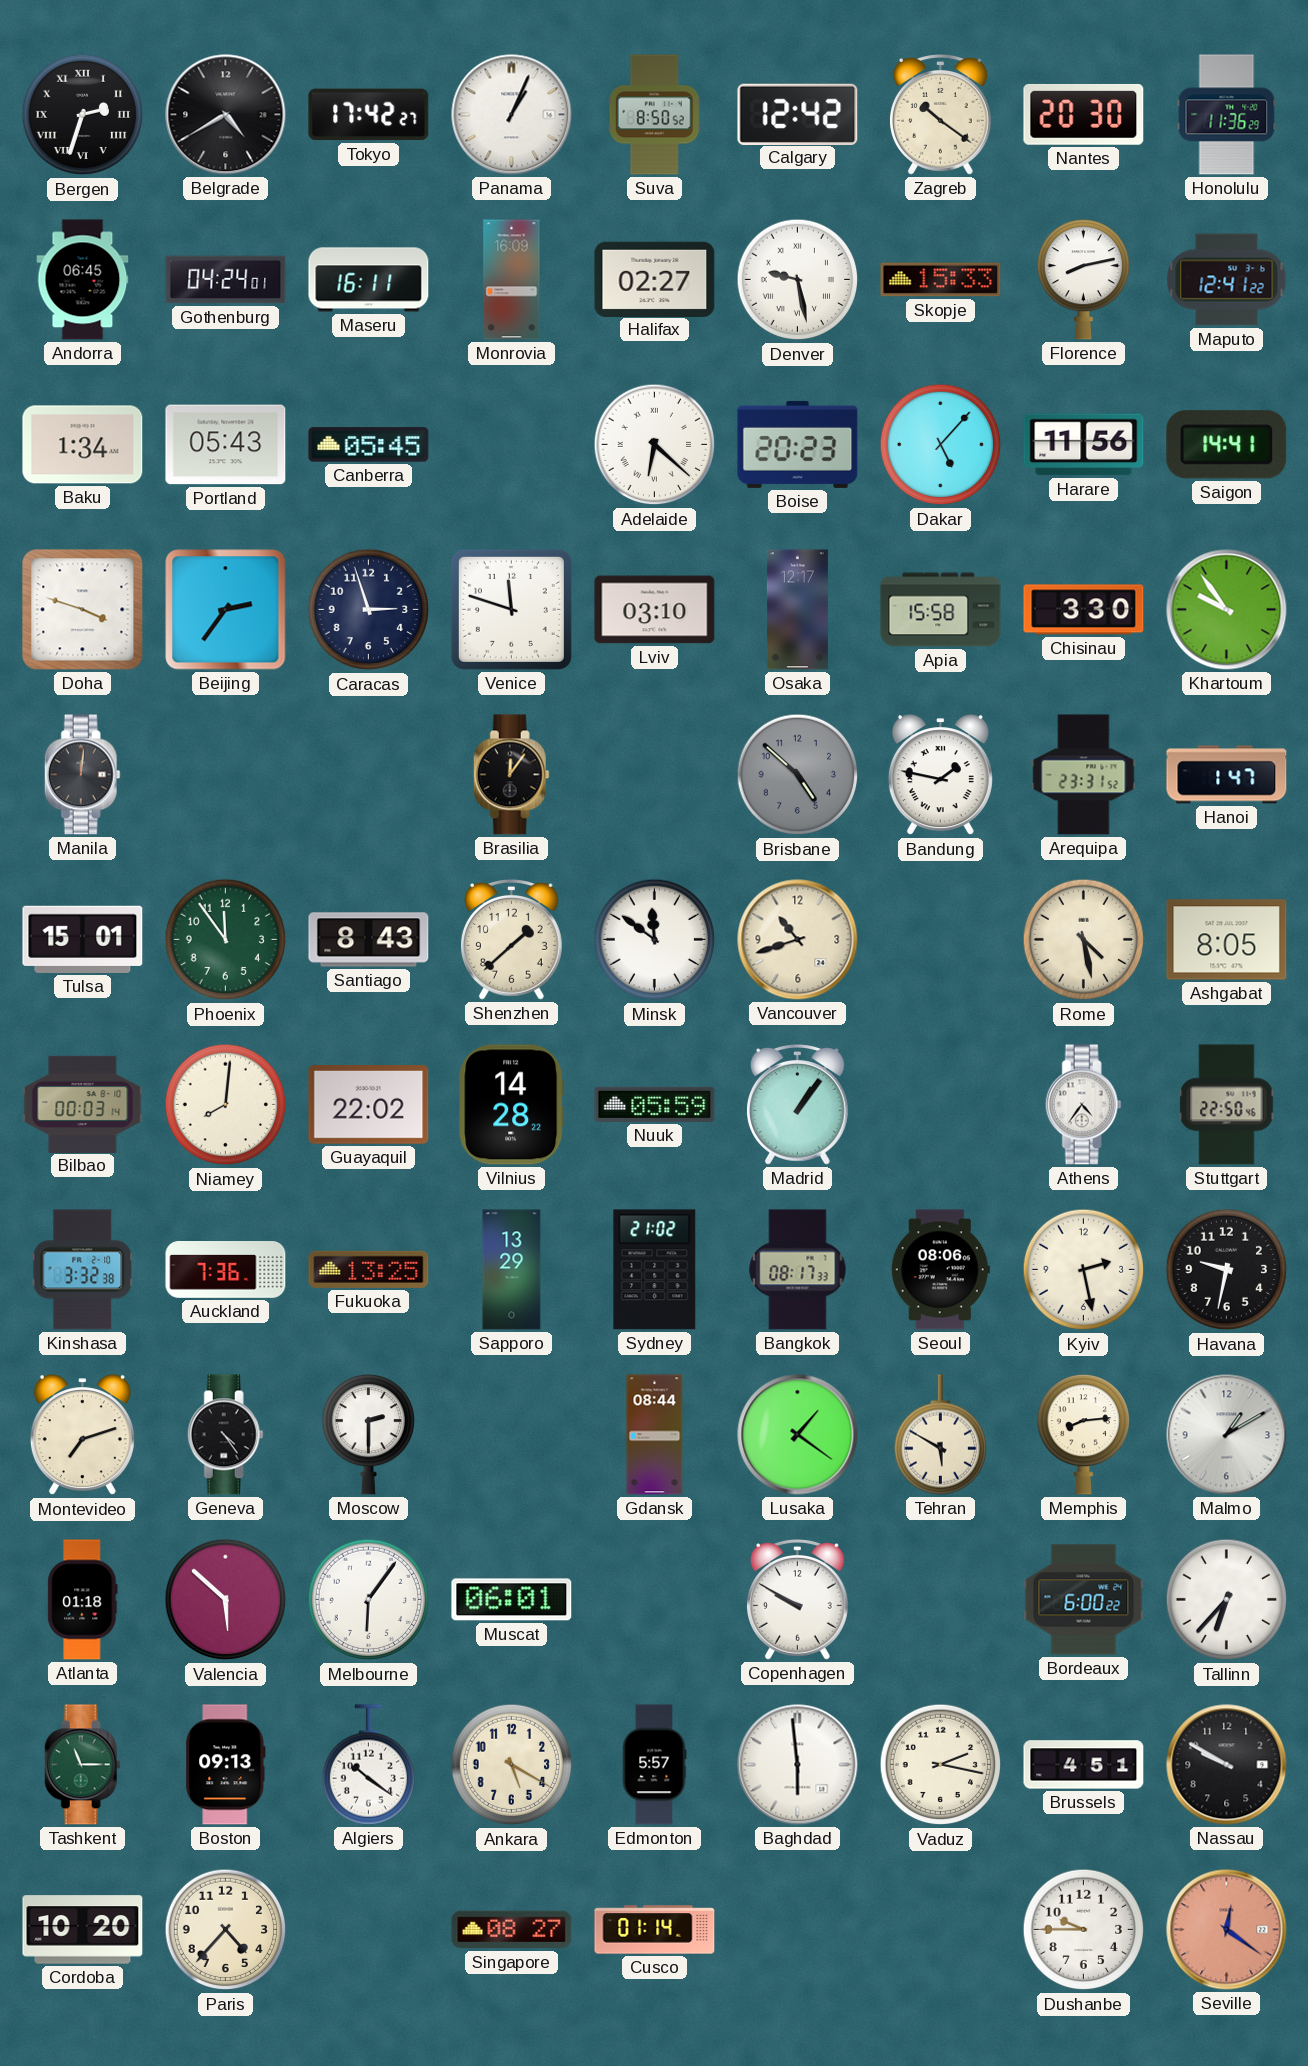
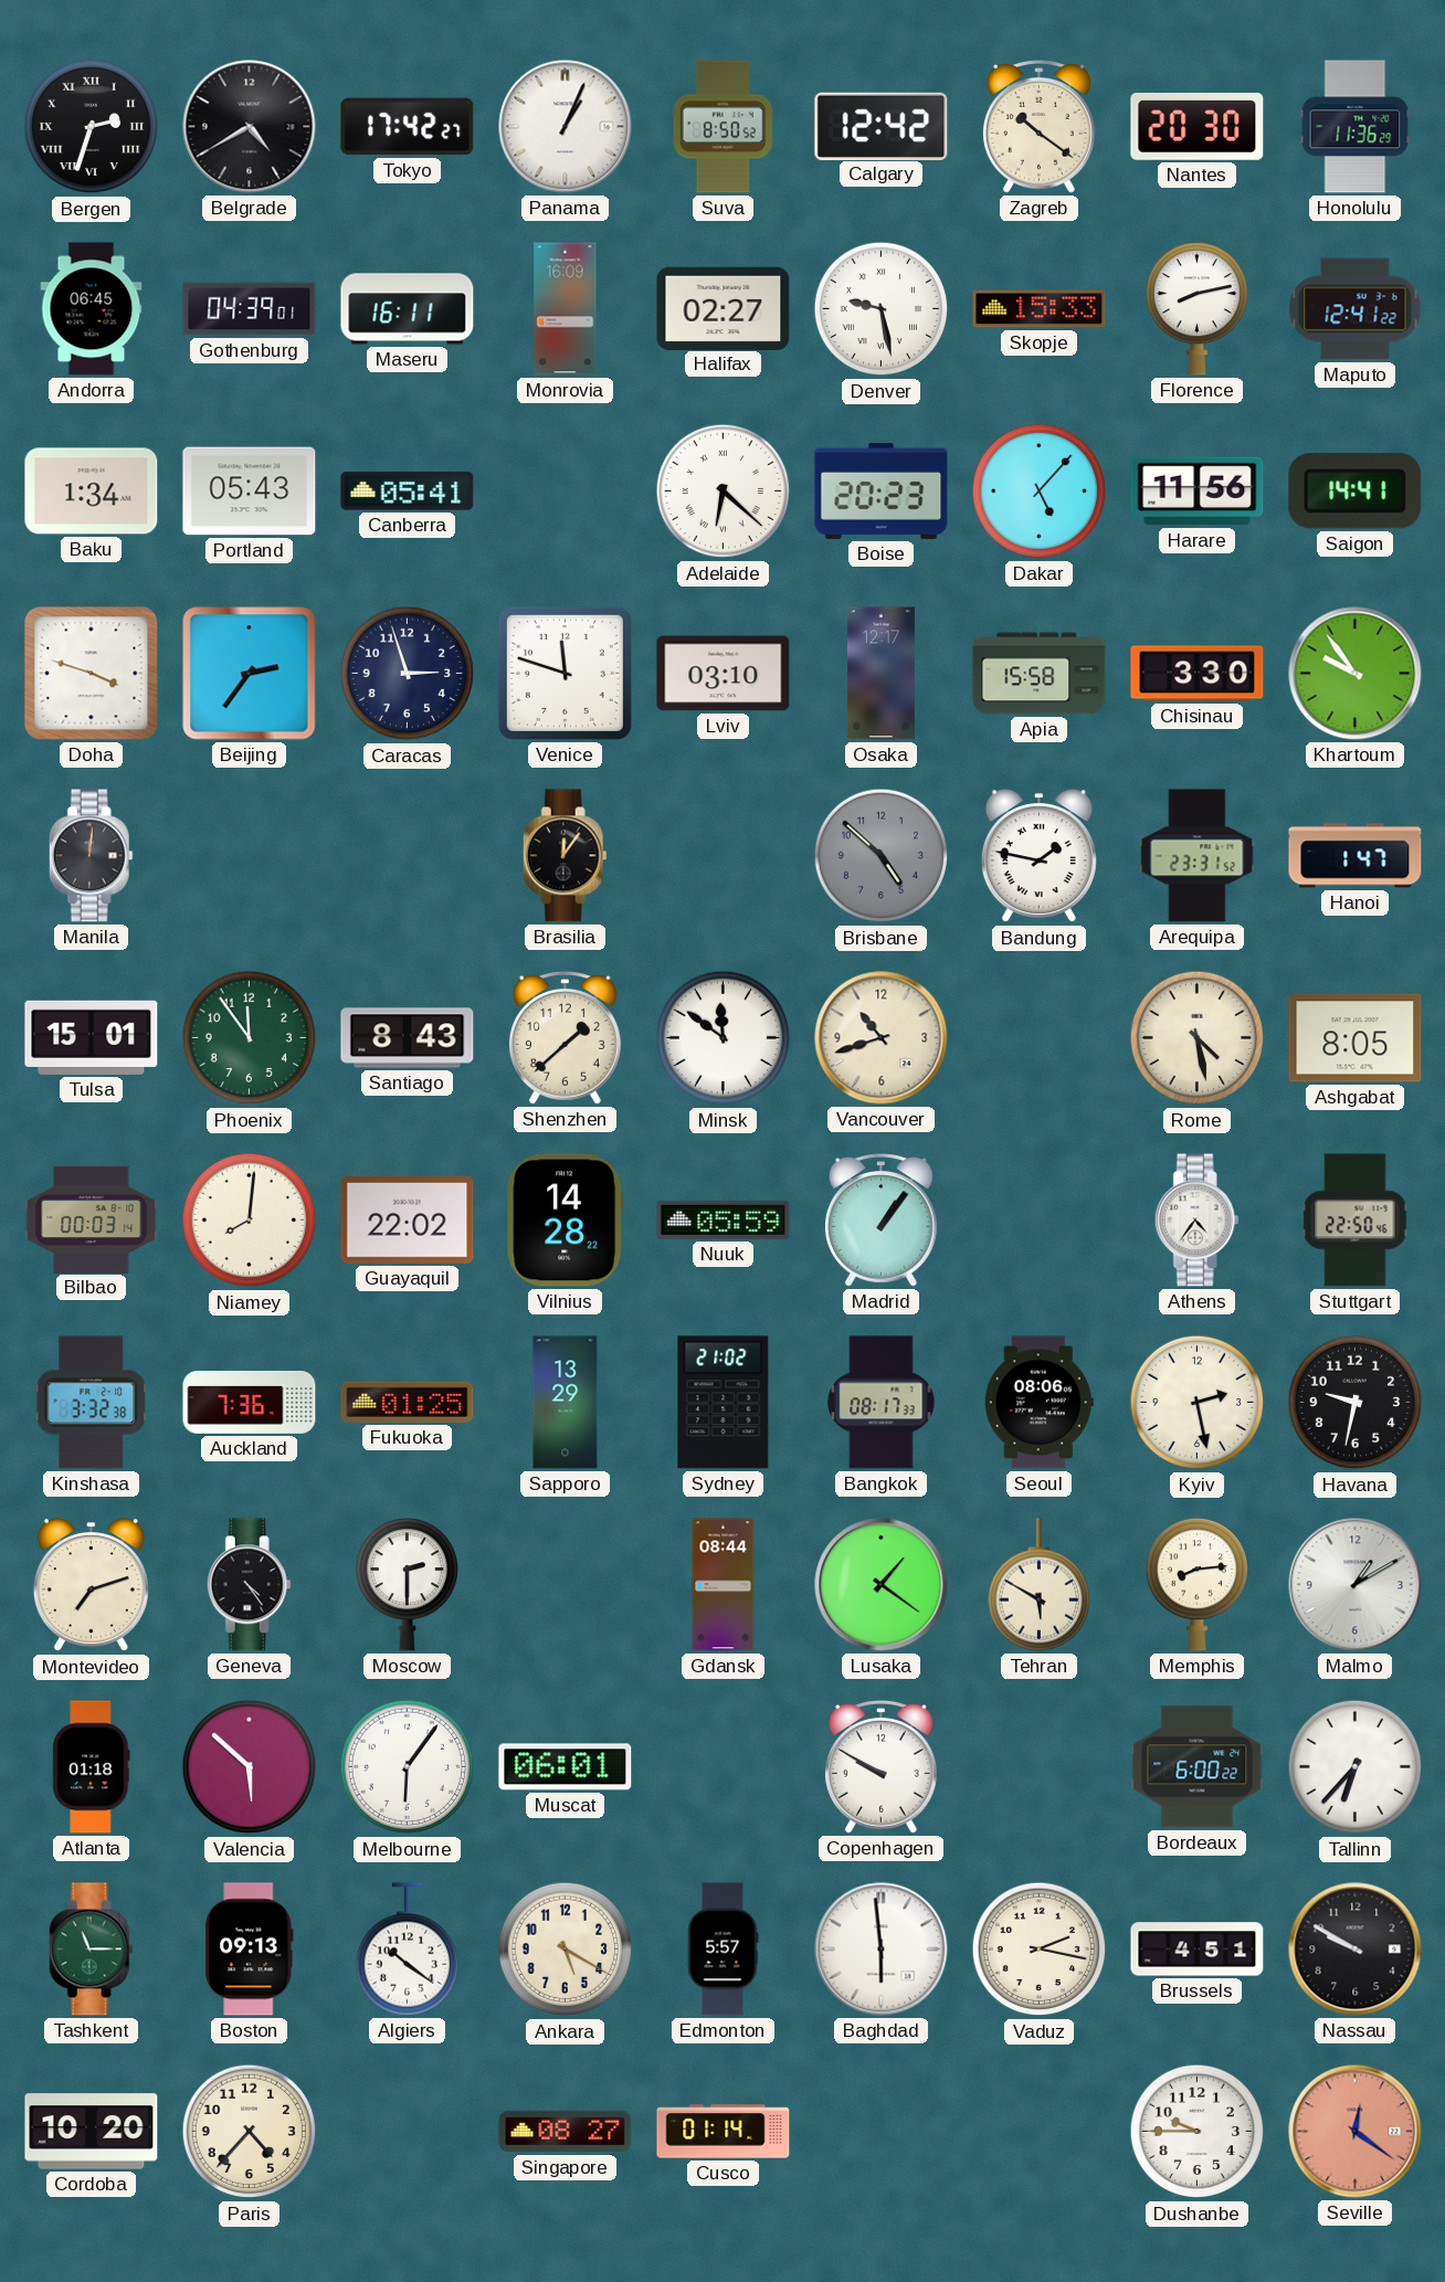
Gothenburg: 04:24 -> 04:39
Canberra: 05:45 -> 05:41
Fukuoka: 13:25 -> 01:25
